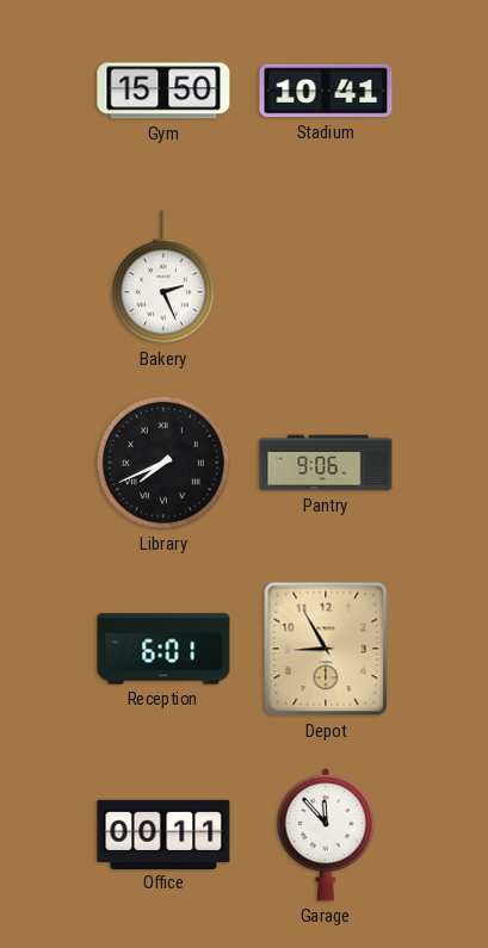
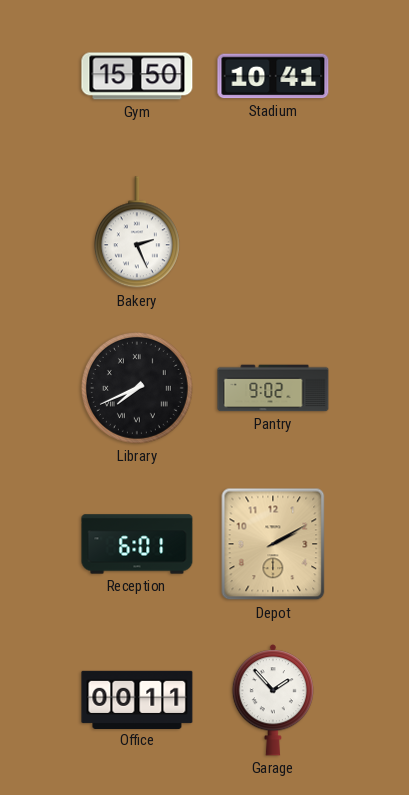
Pantry: 9:06 -> 9:02
Depot: 8:55 -> 2:10
Garage: 11:53 -> 1:53
